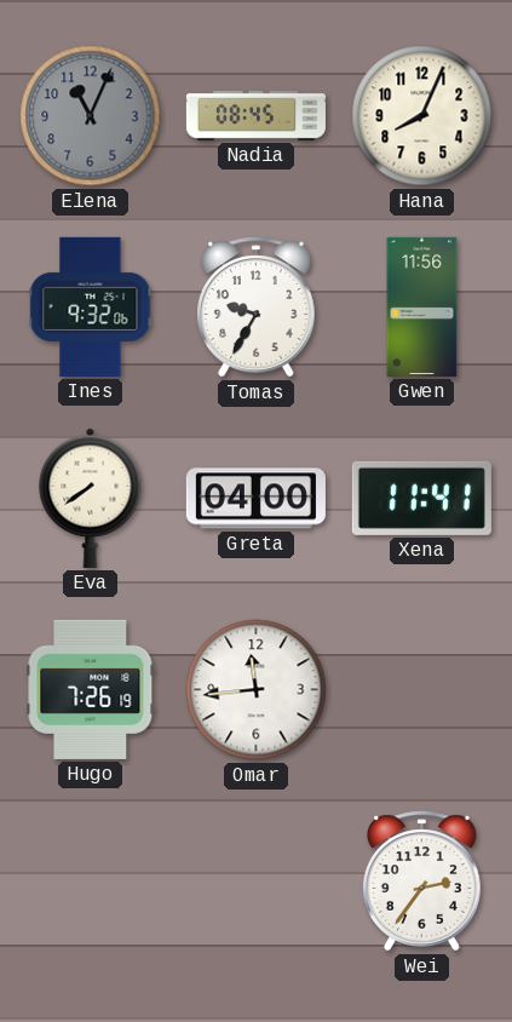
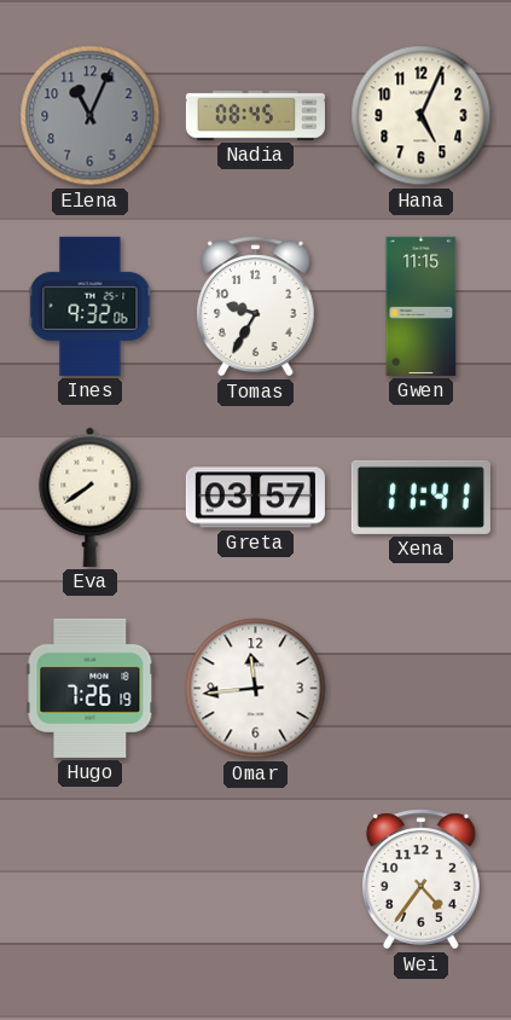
Hana: 8:04 -> 5:04
Gwen: 11:56 -> 11:15
Greta: 04:00 -> 03:57
Wei: 2:36 -> 4:36
